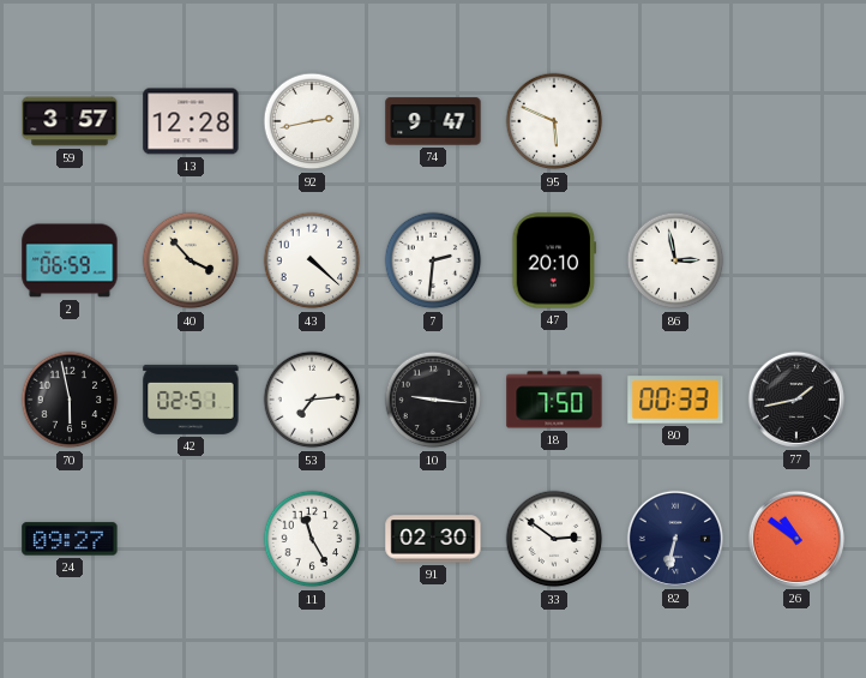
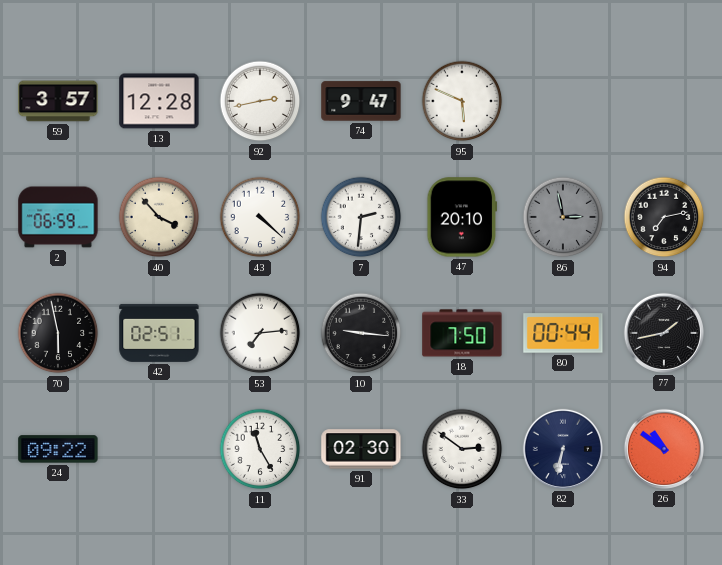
86 dial: white -> grey
94: none -> 7:13
80: 00:33 -> 00:44
24: 09:27 -> 09:22
